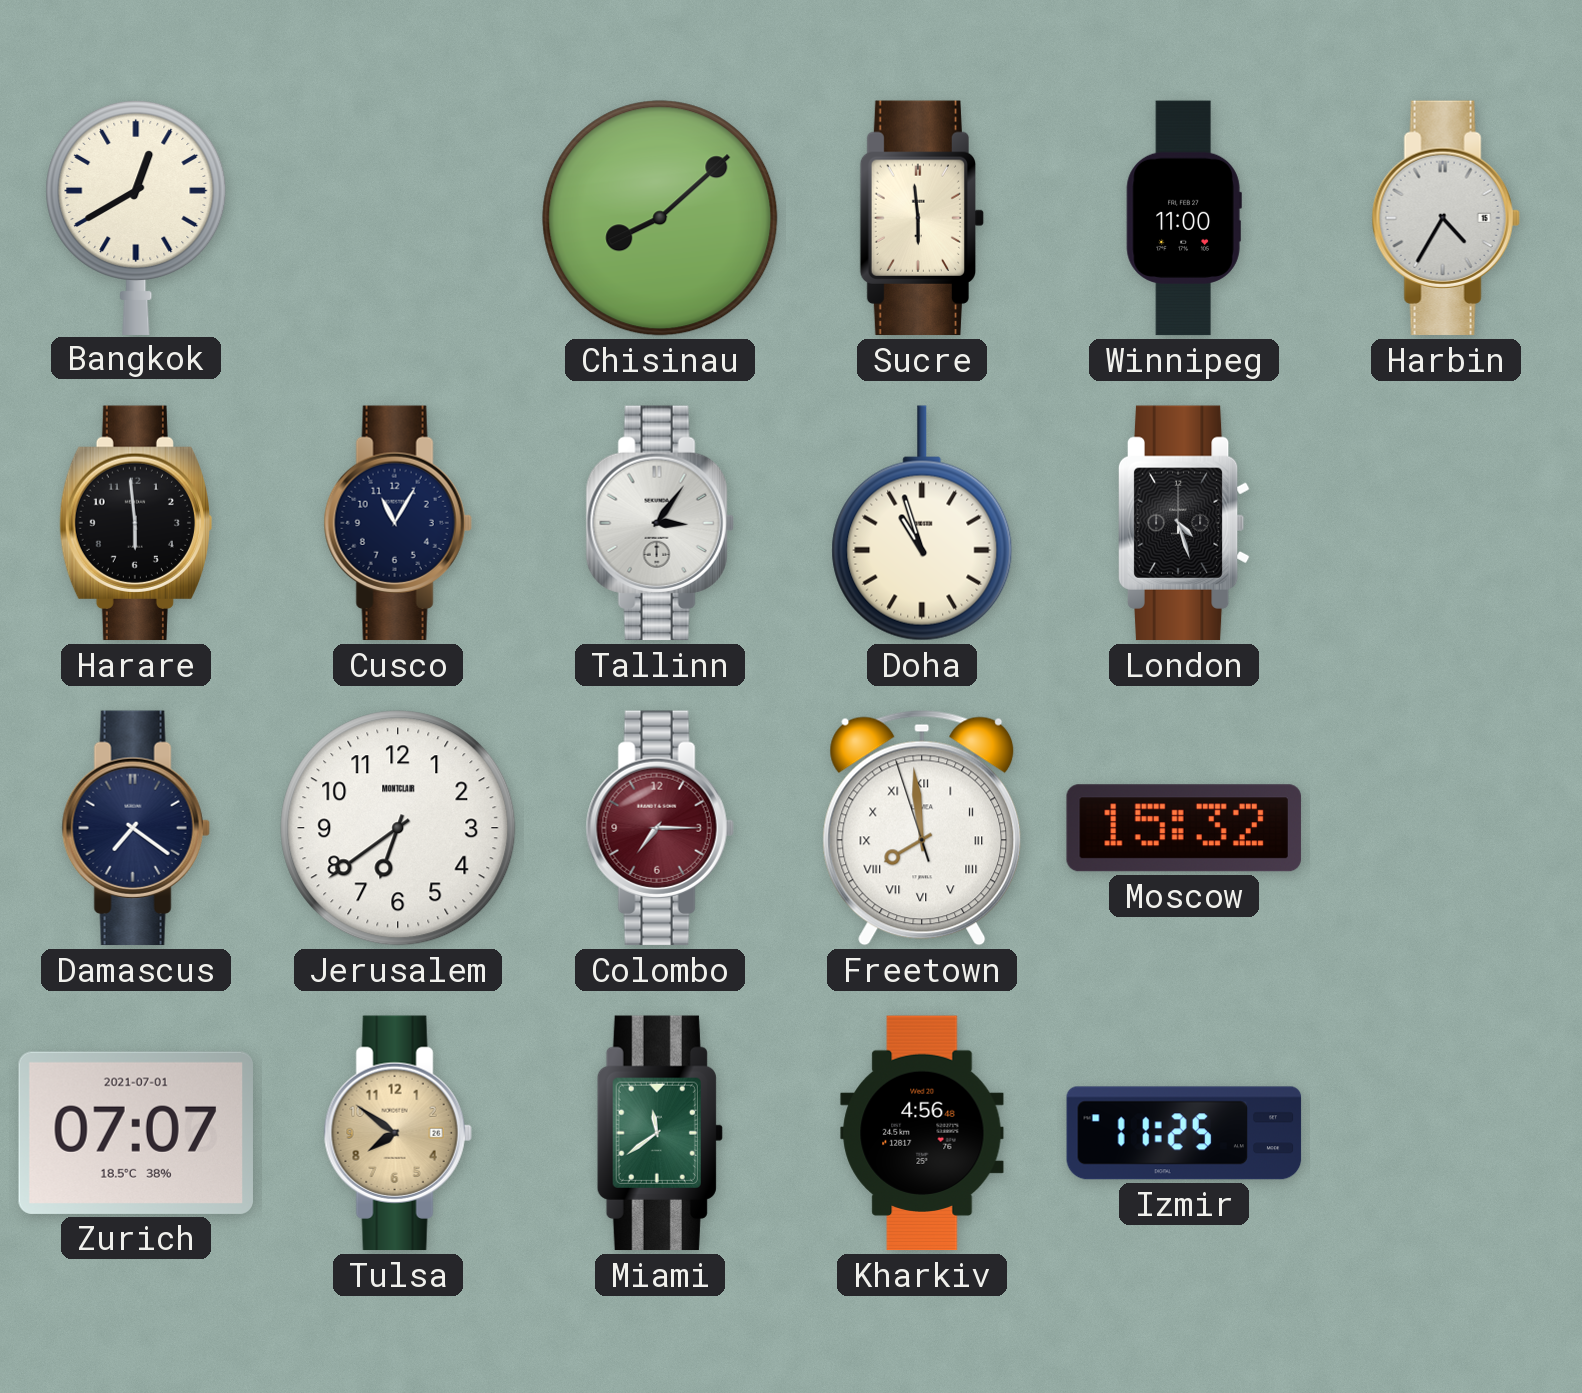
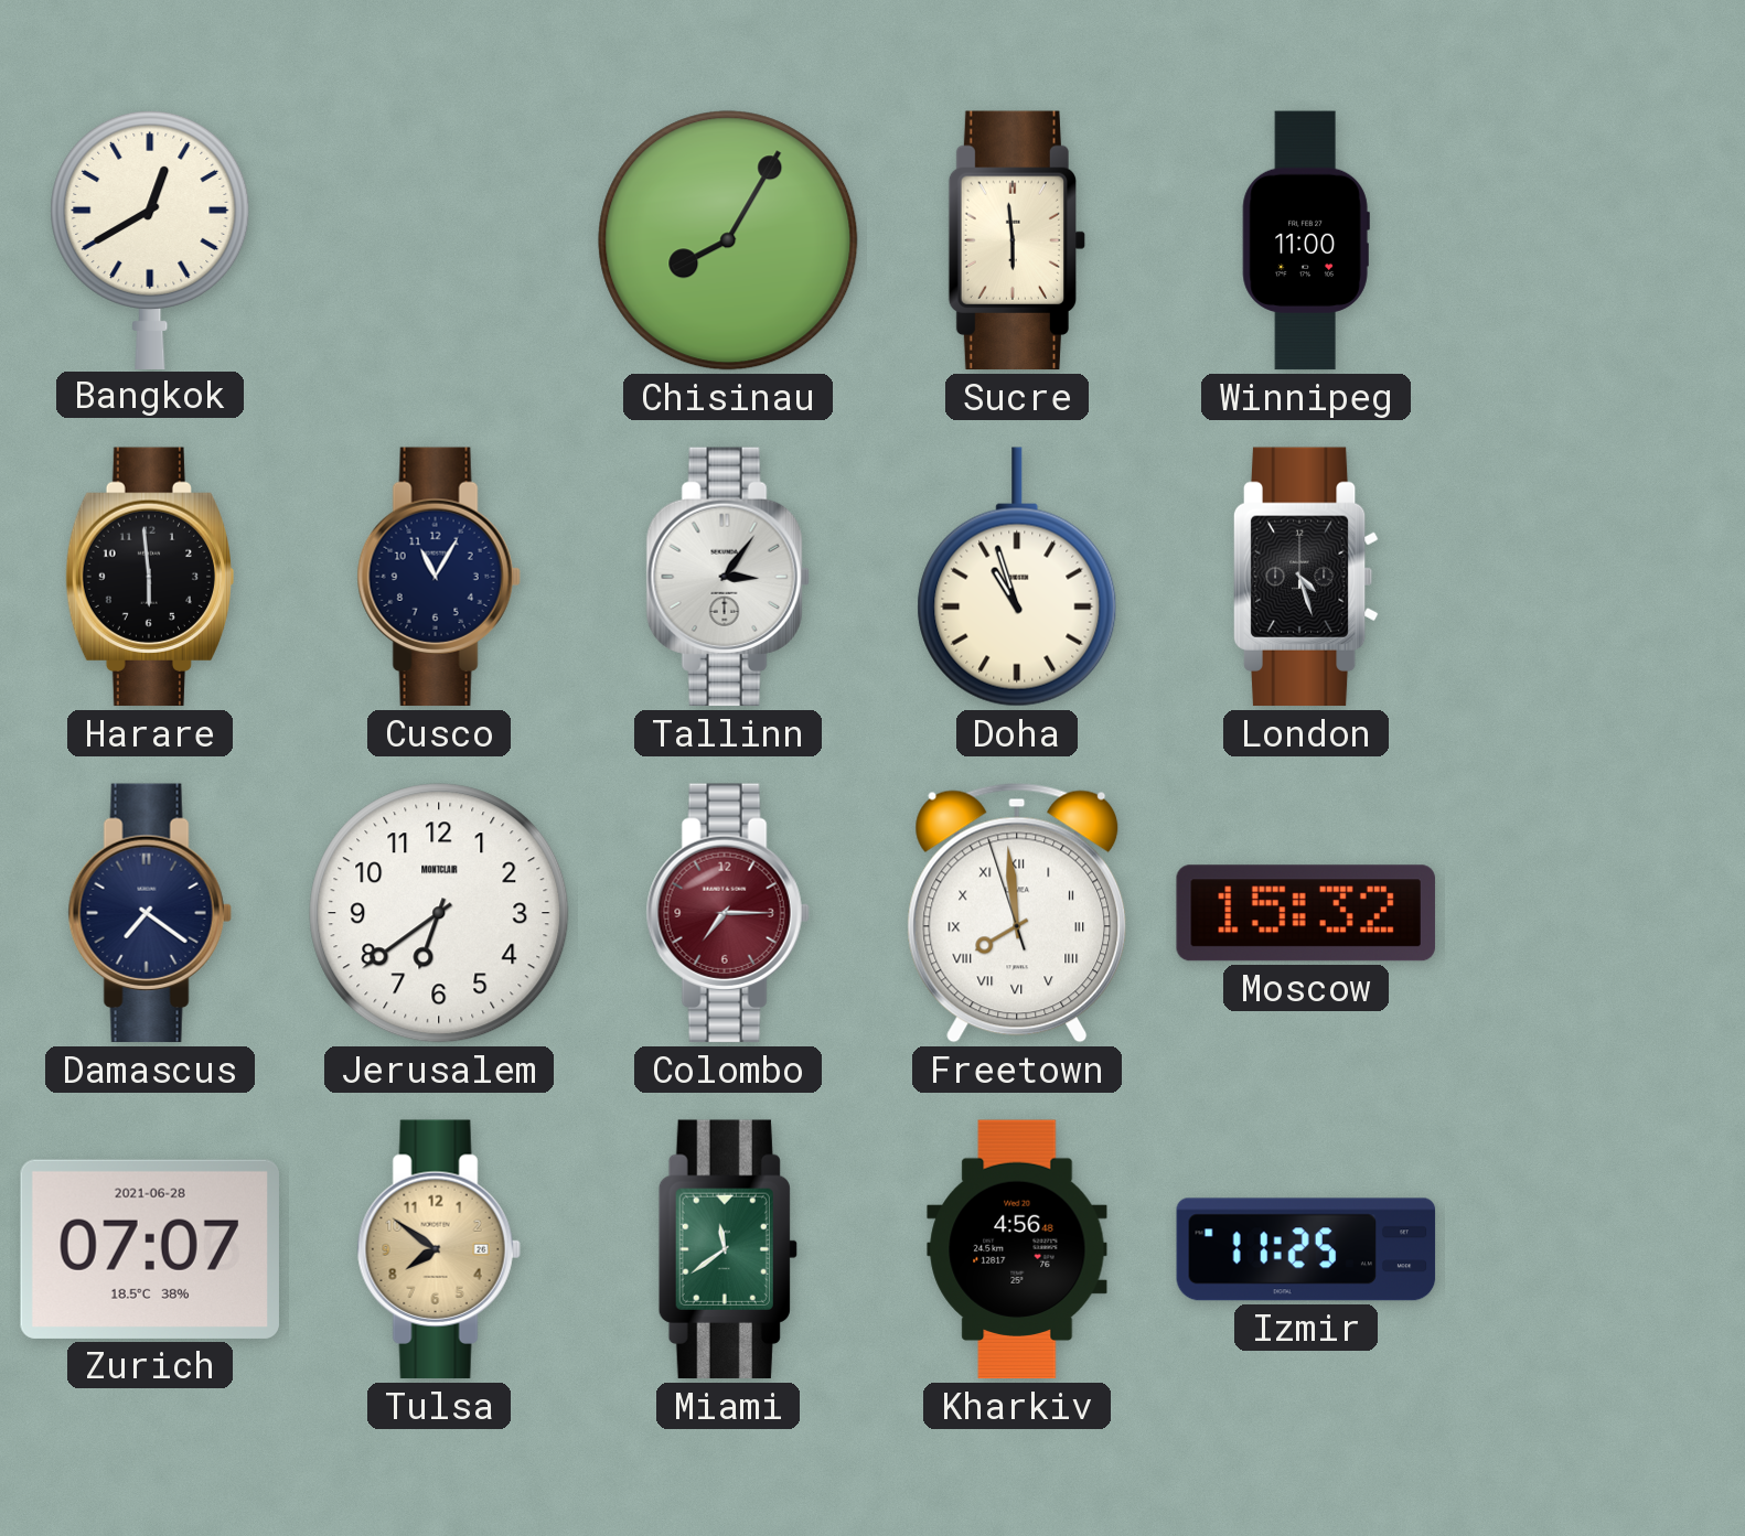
Chisinau: 8:08 -> 8:05
Harbin: 4:35 -> none
Zurich date: 2021-07-01 -> 2021-06-28
